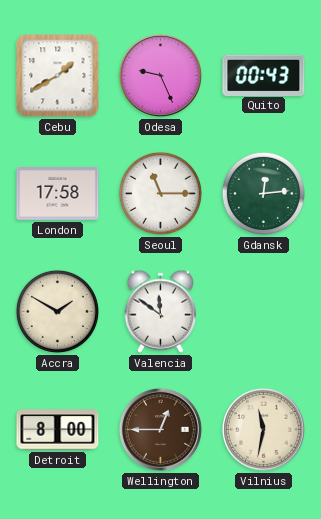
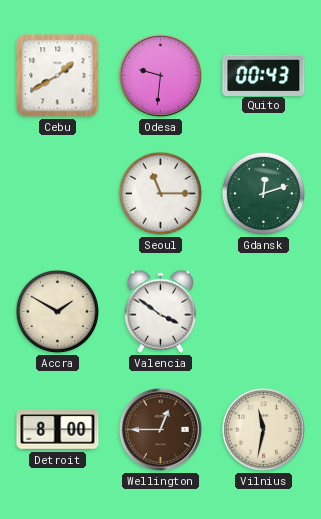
Odesa: 9:26 -> 9:31
London: 17:58 -> none
Gdansk: 12:14 -> 12:12
Valencia: 11:51 -> 3:51
